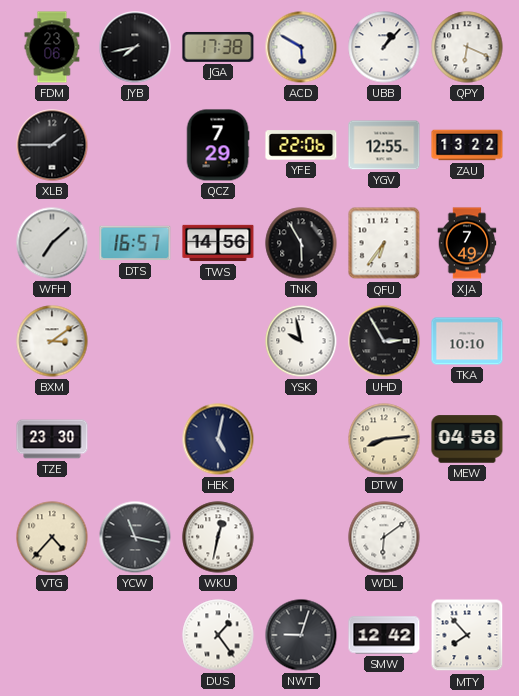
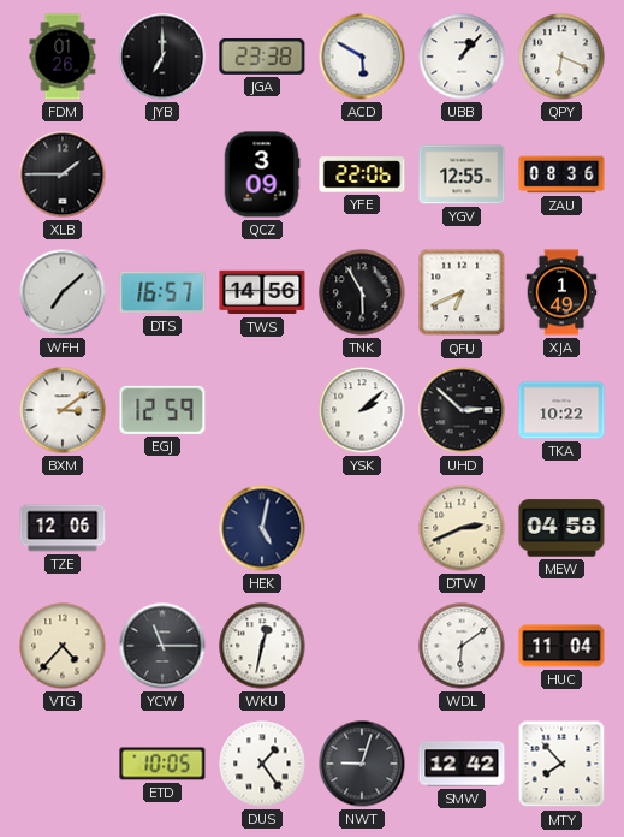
FDM: 23:06 -> 01:26
JYB: 7:43 -> 7:00
JGA: 17:38 -> 23:38
QCZ: 7:29 -> 3:09
ZAU: 13:22 -> 08:36
QFU: 6:36 -> 6:41
XJA: 7:49 -> 1:49
EGJ: none -> 12:59
YSK: 9:58 -> 2:08
UHD: 2:55 -> 2:52
TKA: 10:10 -> 10:22
TZE: 23:30 -> 12:06
DTW: 8:14 -> 2:41
YCW: 11:17 -> 11:15
HUC: none -> 11:04
ETD: none -> 10:05
